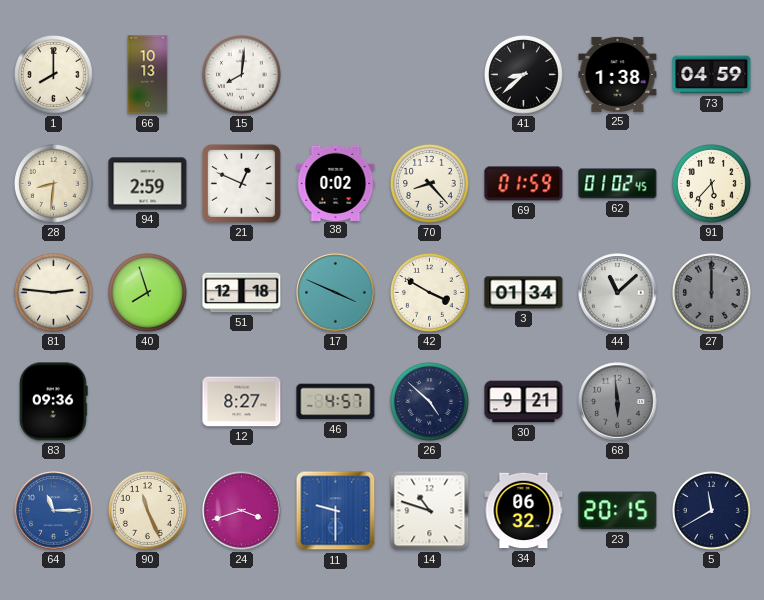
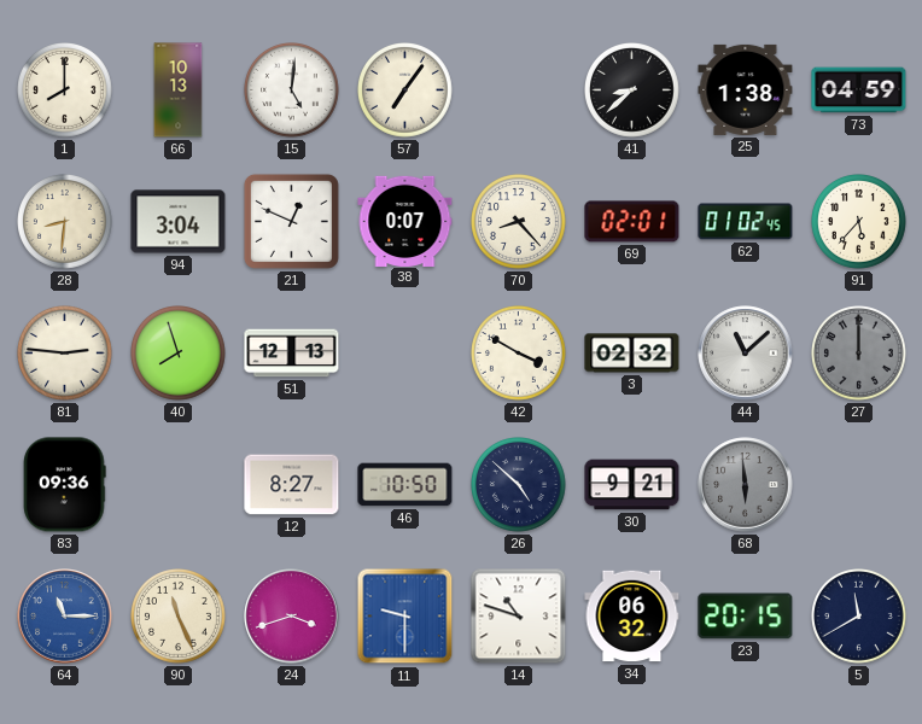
15: 8:01 -> 5:01
57: none -> 7:06
94: 2:59 -> 3:04
38: 0:02 -> 0:07
69: 01:59 -> 02:01
51: 12:18 -> 12:13
17: 3:49 -> none
3: 01:34 -> 02:32
46: 4:57 -> 10:50
